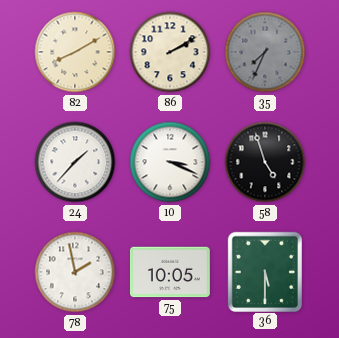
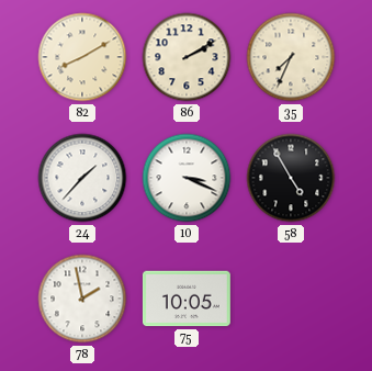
35 dial: grey -> cream
58: 4:57 -> 4:55
36: 5:30 -> none
